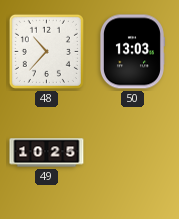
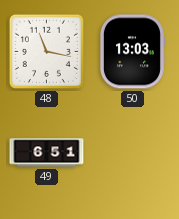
48: 10:37 -> 11:17
49: 10:25 -> 6:51
